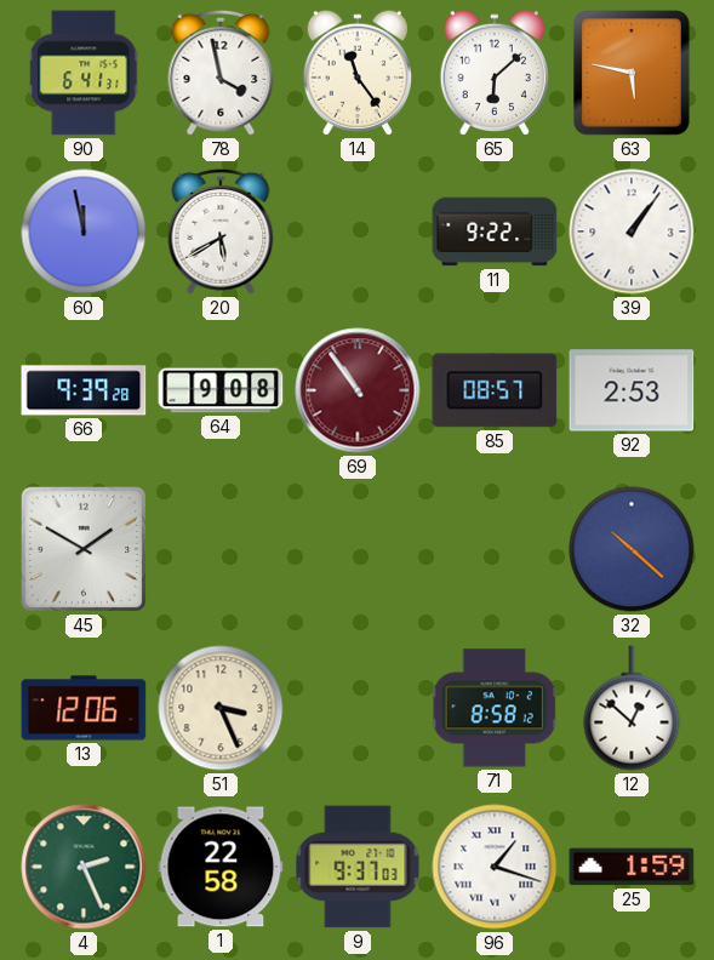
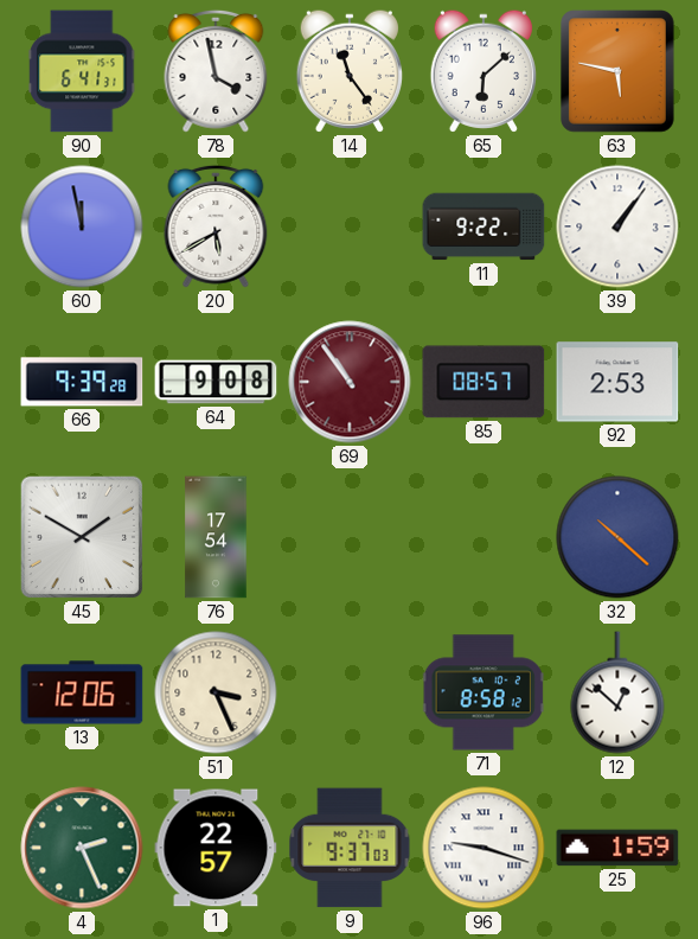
76: none -> 17:54
1: 22:58 -> 22:57
96: 1:18 -> 9:18
